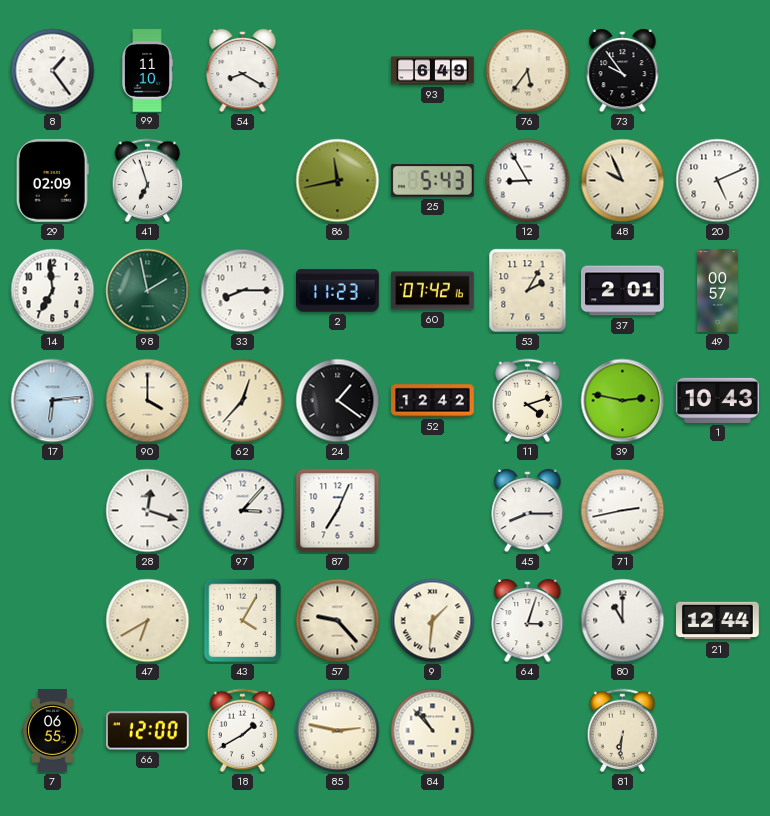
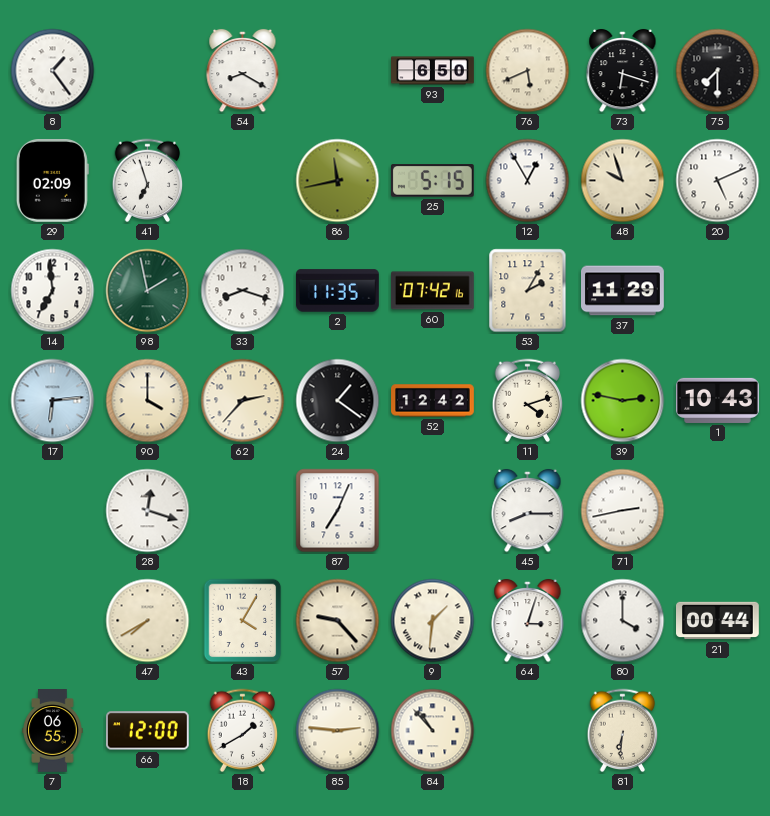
99: 11:10 -> none
93: 6:49 -> 6:50
76: 5:36 -> 5:41
73: 9:54 -> 6:18
75: none -> 7:30
25: 5:43 -> 5:15
12: 8:55 -> 12:55
48: 9:56 -> 9:57
33: 8:15 -> 8:18
2: 11:23 -> 11:35
37: 2:01 -> 11:29
49: 00:57 -> none
62: 12:37 -> 2:37
97: 3:07 -> none
47: 6:40 -> 7:40
80: 11:00 -> 4:00
21: 12:44 -> 00:44
85: 2:47 -> 2:46
